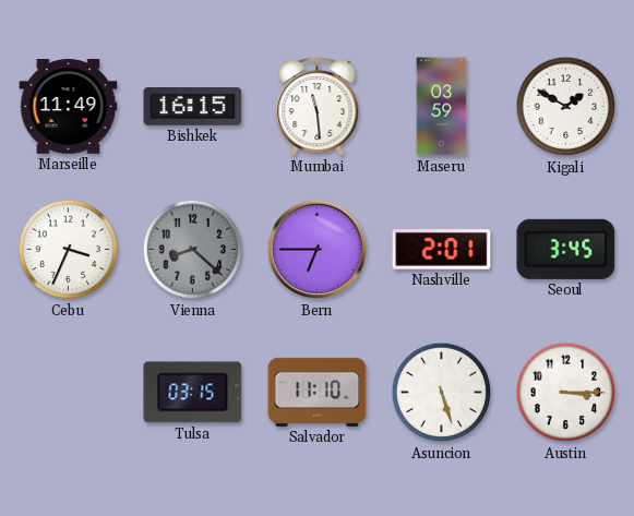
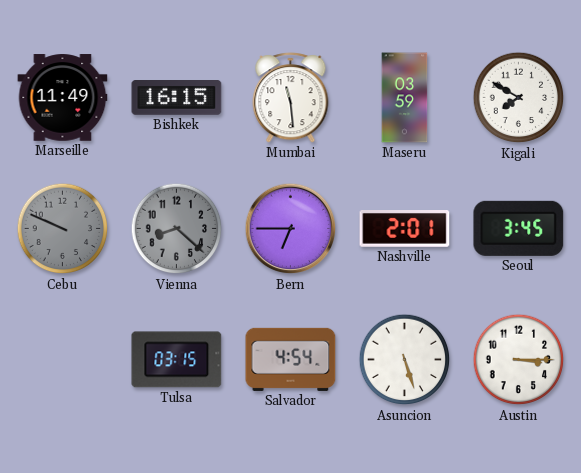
Kigali: 1:50 -> 7:50
Cebu: 3:34 -> 9:49
Cebu dial: white -> grey
Salvador: 11:10 -> 4:54
